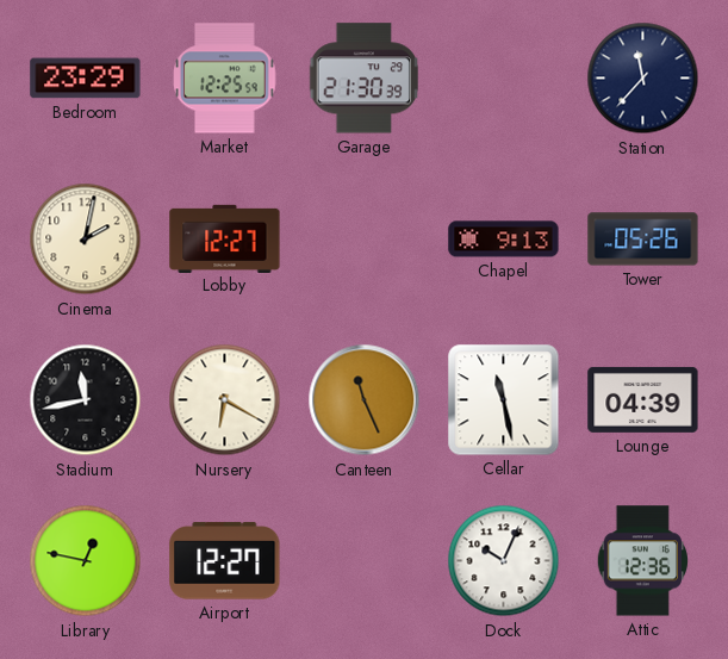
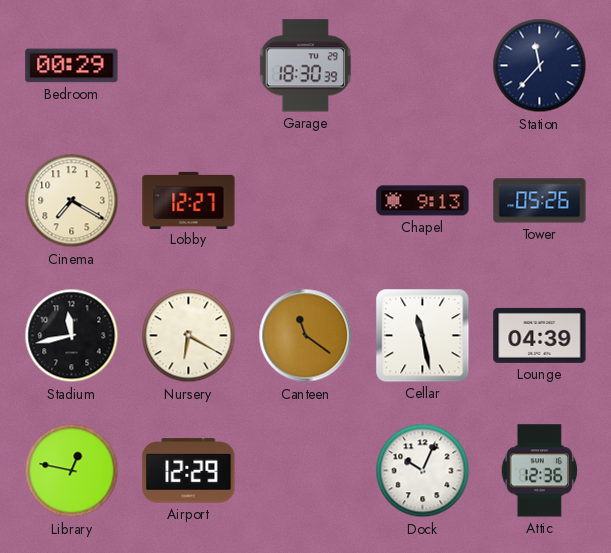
Bedroom: 23:29 -> 00:29
Market: 12:25 -> none
Garage: 21:30 -> 18:30
Cinema: 2:02 -> 7:20
Canteen: 11:26 -> 11:21
Airport: 12:27 -> 12:29
